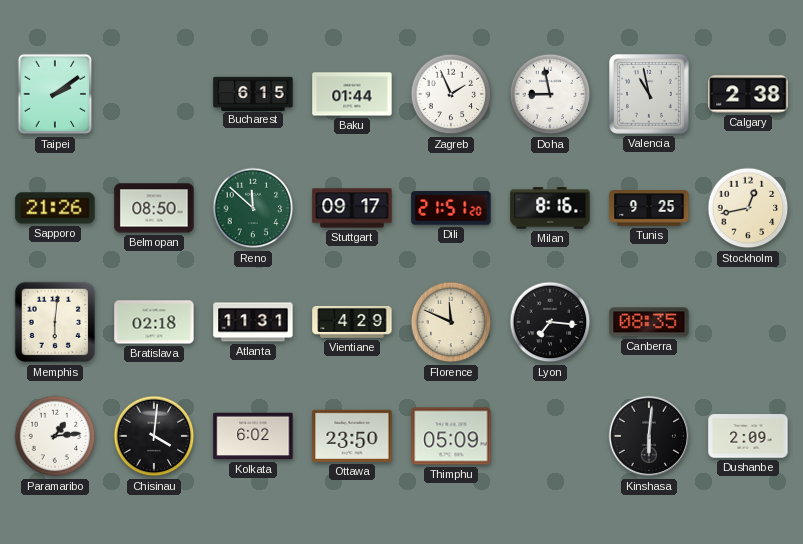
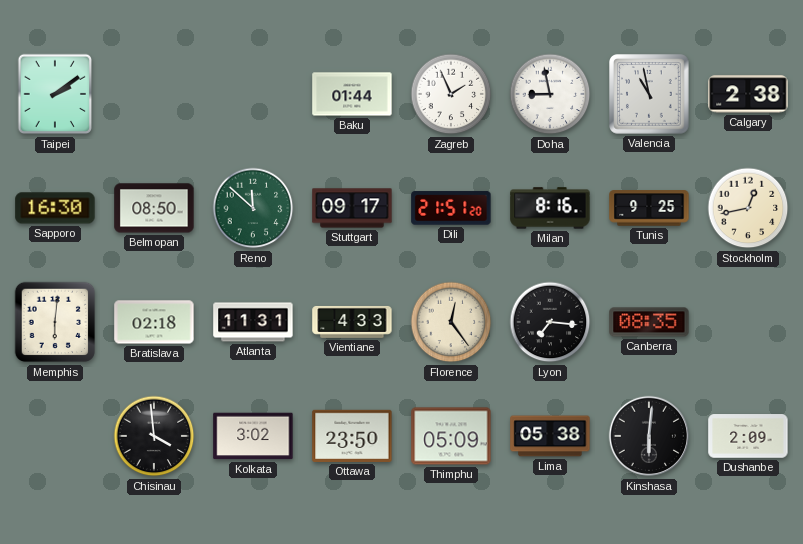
Bucharest: 6:15 -> none
Sapporo: 21:26 -> 16:30
Vientiane: 4:29 -> 4:33
Florence: 11:49 -> 12:24
Paramaribo: 1:14 -> none
Chisinau: 4:01 -> 3:59
Kolkata: 6:02 -> 3:02
Lima: none -> 05:38
